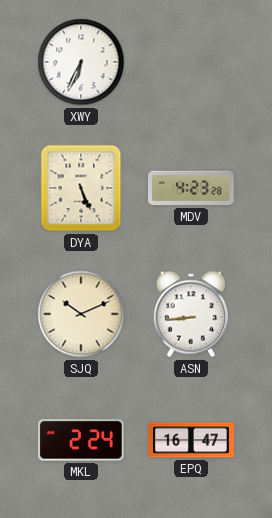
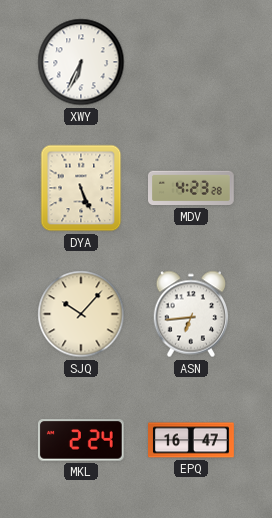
SJQ: 10:11 -> 10:07
ASN: 8:44 -> 6:44
